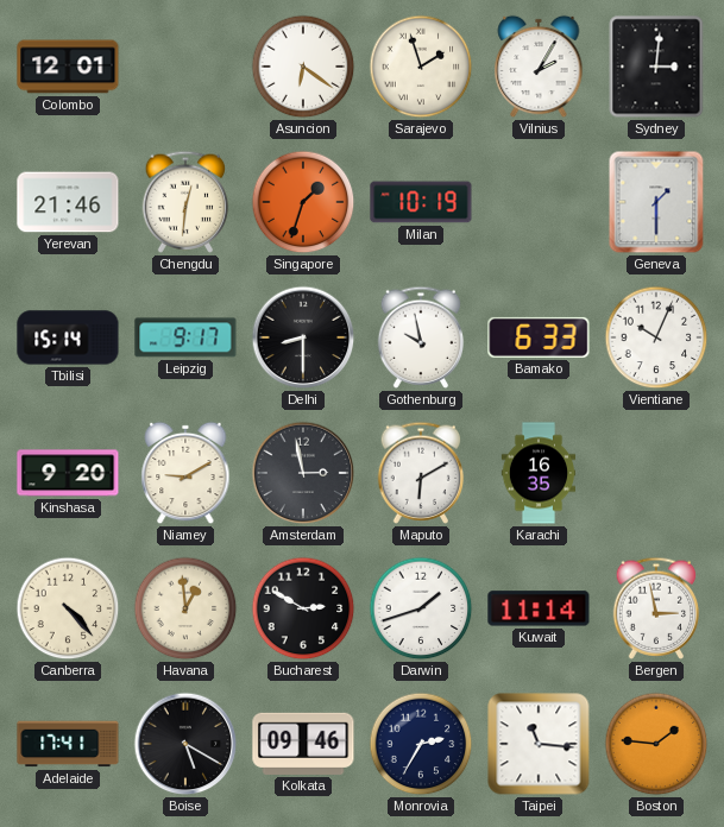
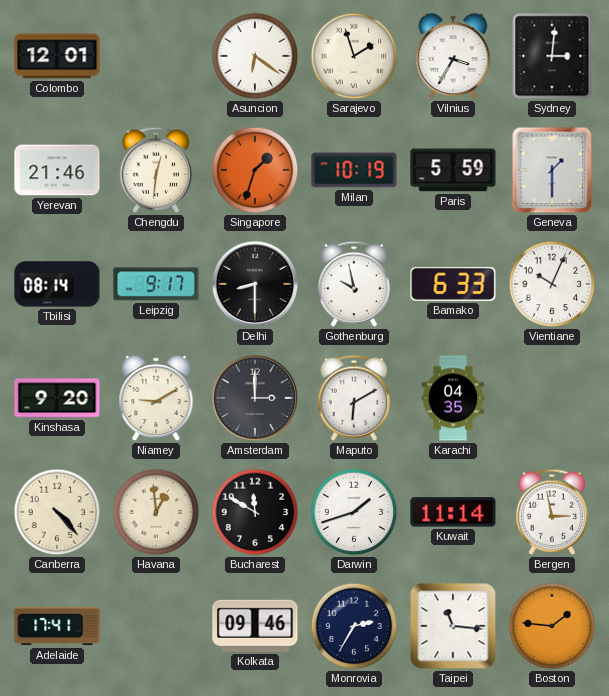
Vilnius: 2:05 -> 3:35
Paris: none -> 5:59
Tbilisi: 15:14 -> 08:14
Amsterdam: 2:58 -> 3:00
Karachi: 16:35 -> 04:35
Bucharest: 2:50 -> 11:50
Boise: 5:20 -> none
